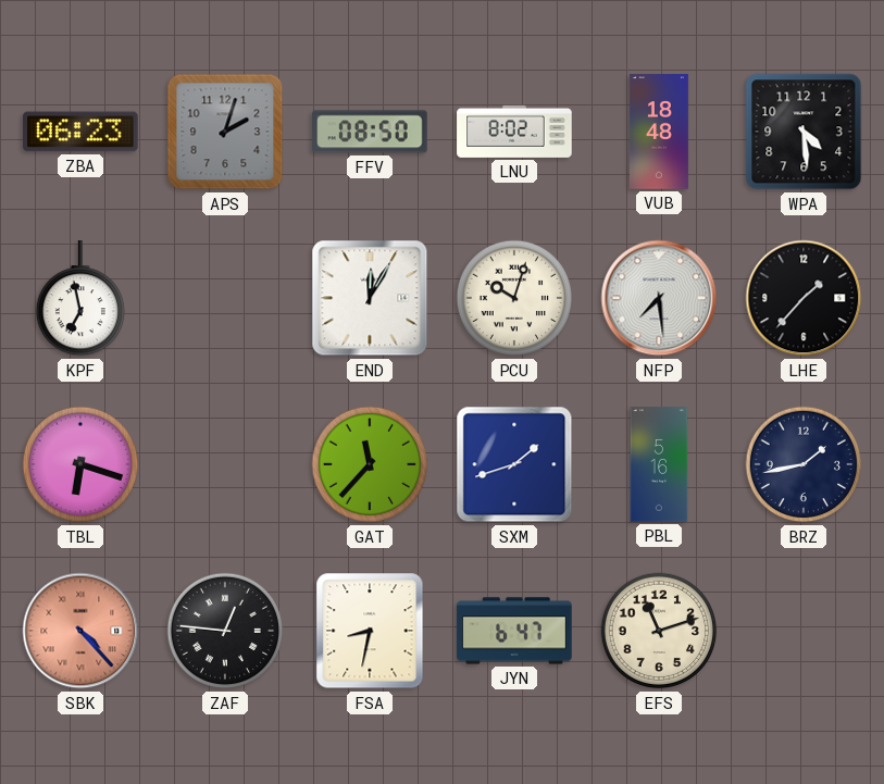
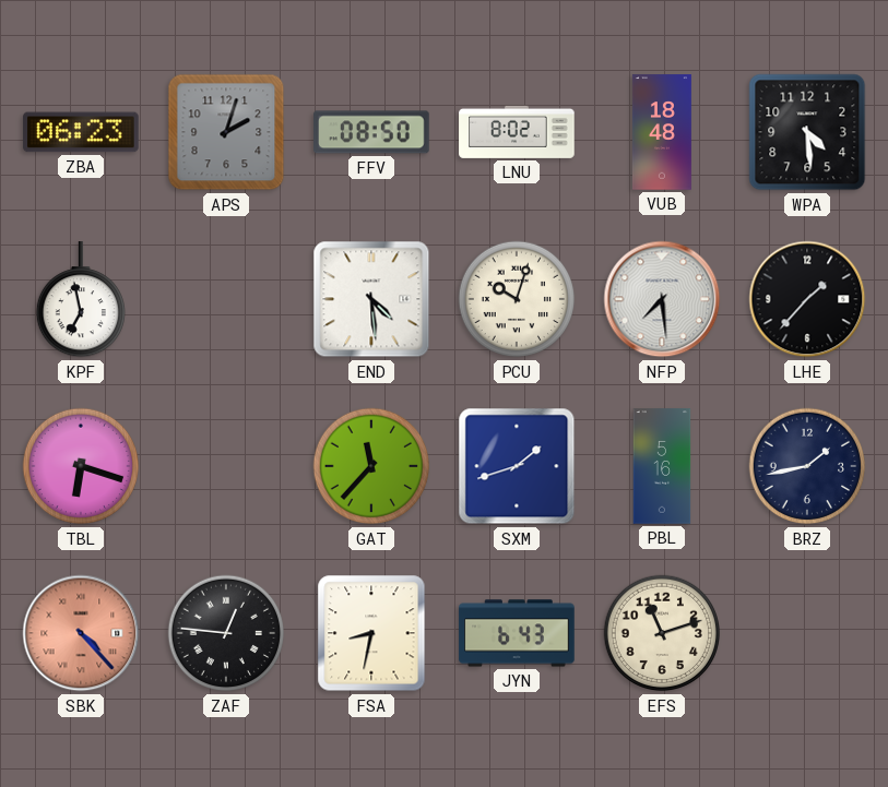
END: 12:05 -> 4:29
JYN: 6:47 -> 6:43
